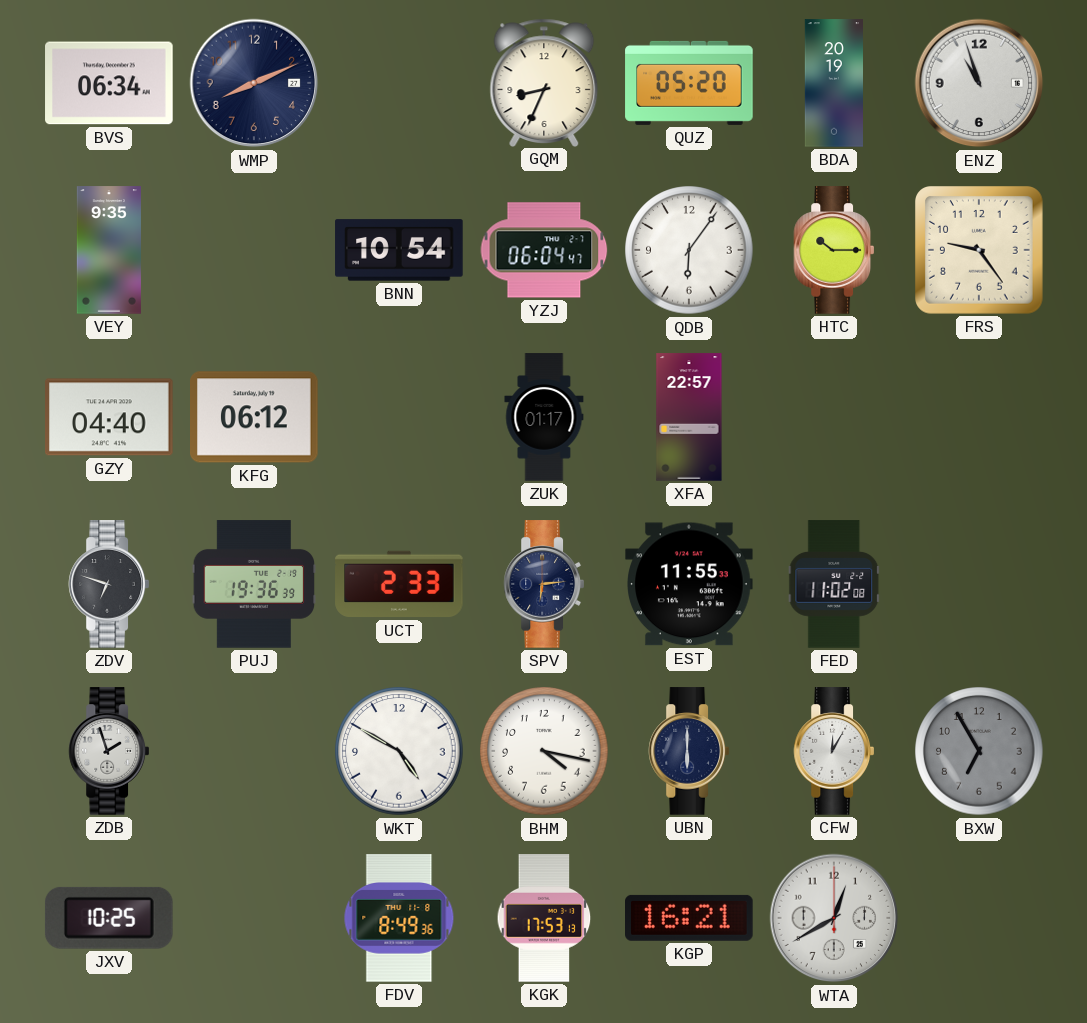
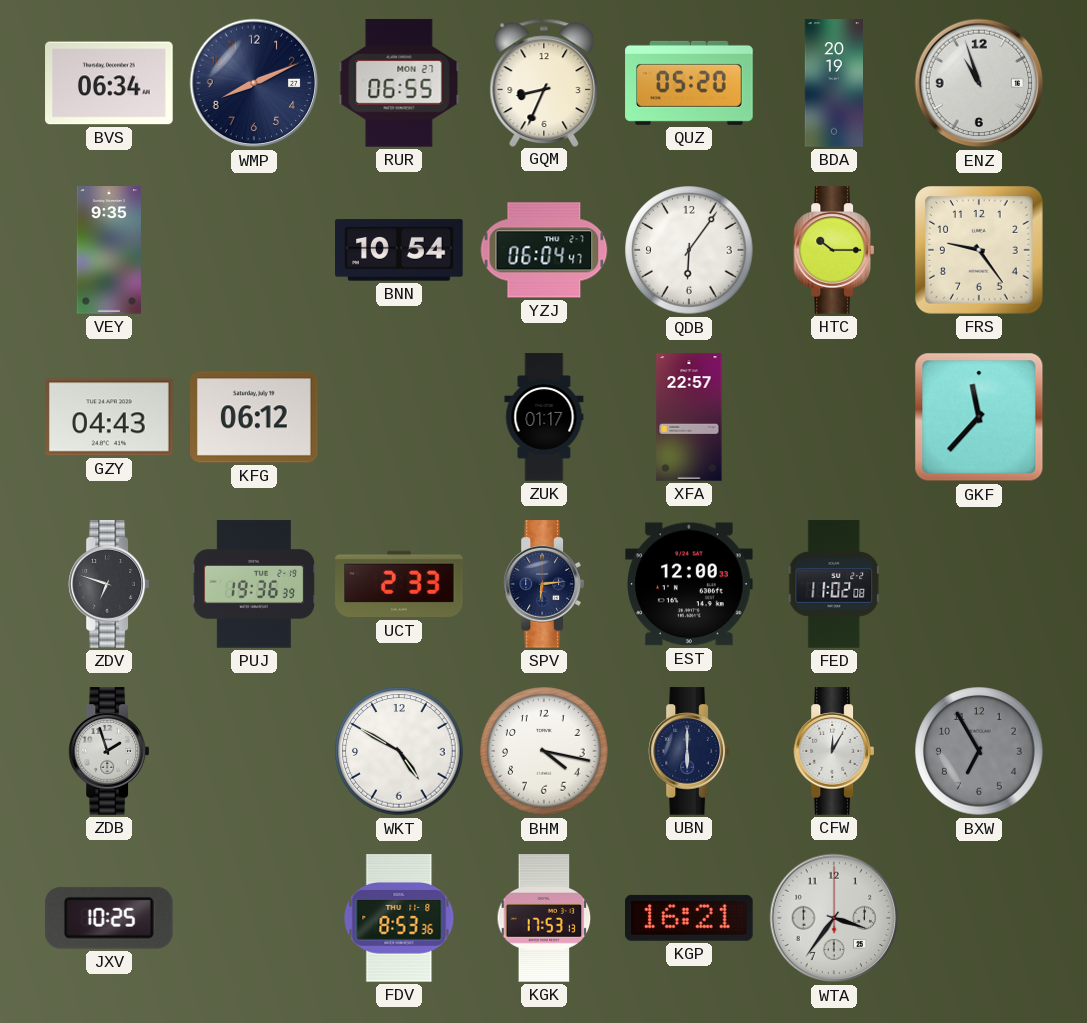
RUR: none -> 06:55
GZY: 04:40 -> 04:43
GKF: none -> 11:37
EST: 11:55 -> 12:00
FDV: 8:49 -> 8:53
WTA: 12:40 -> 3:36
